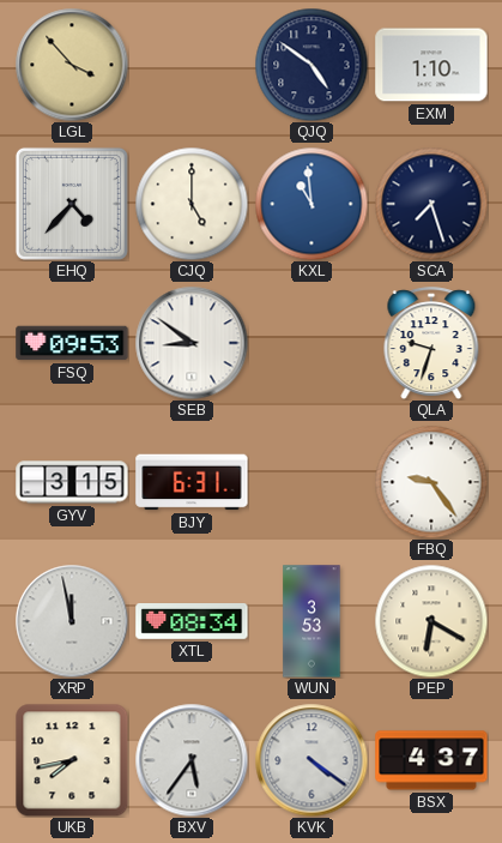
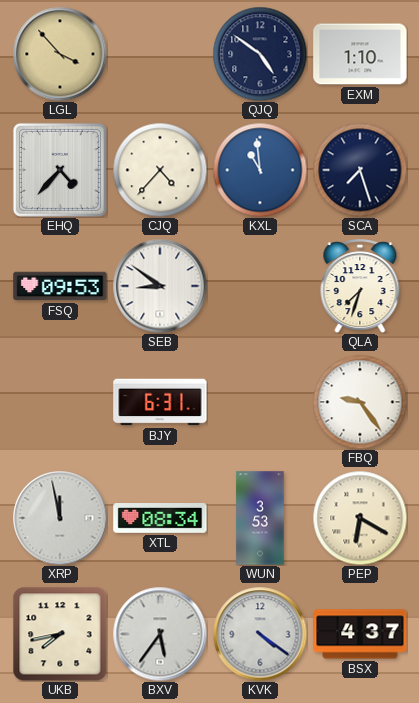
CJQ: 5:00 -> 4:37
QLA: 9:33 -> 7:33
GYV: 3:15 -> none
